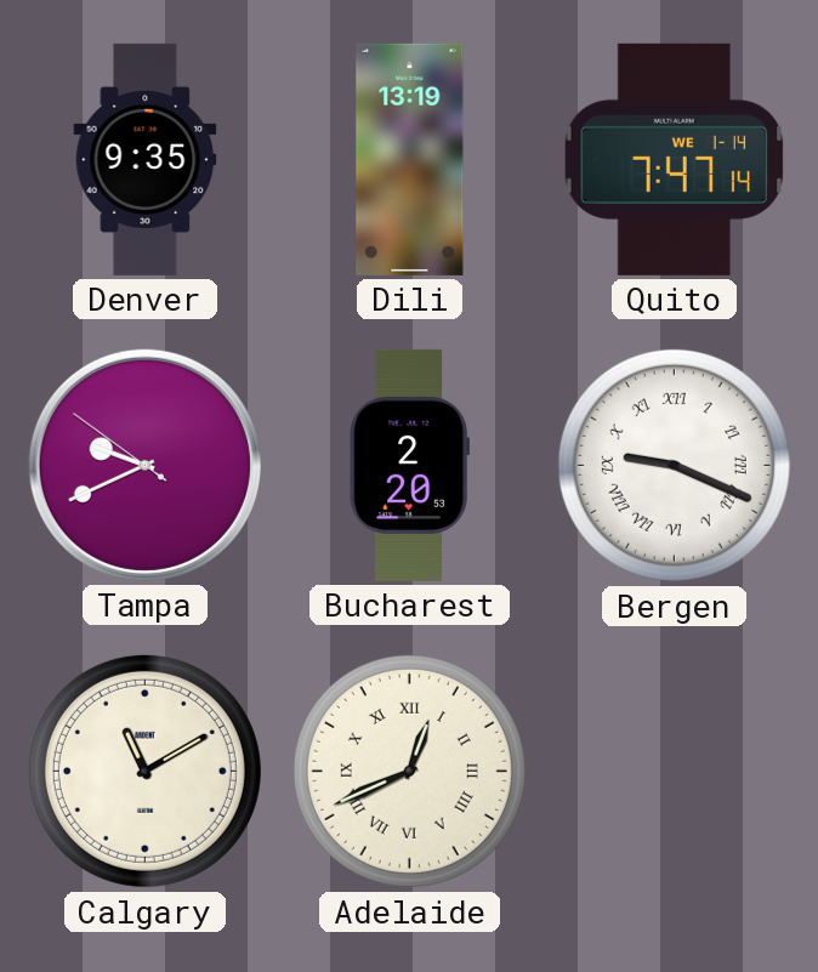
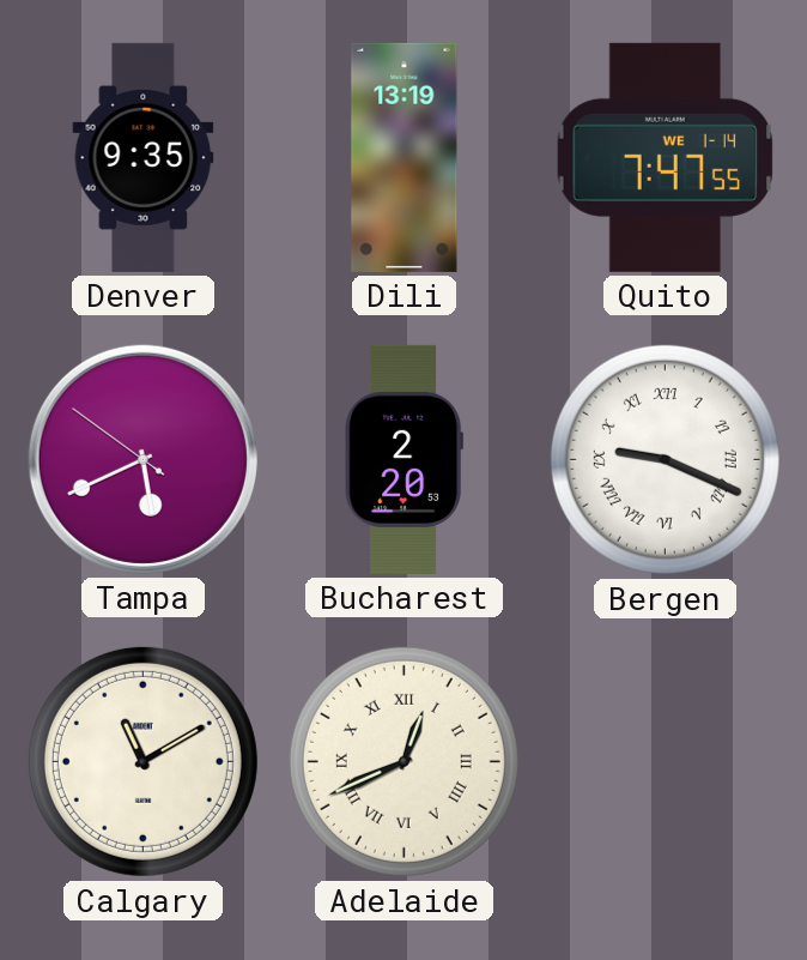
Quito: 7:47:14 -> 7:47:55
Tampa: 9:40 -> 5:40
